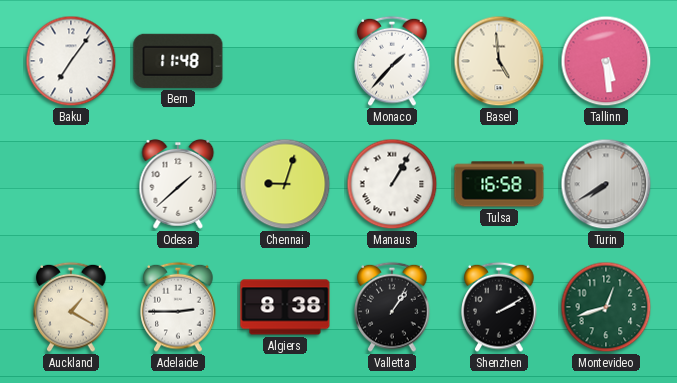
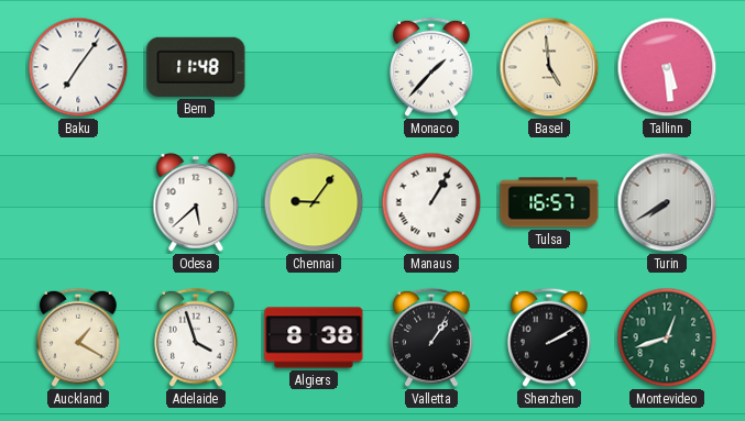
Odesa: 1:38 -> 5:38
Chennai: 9:03 -> 9:06
Tulsa: 16:58 -> 16:57
Adelaide: 2:45 -> 3:57
